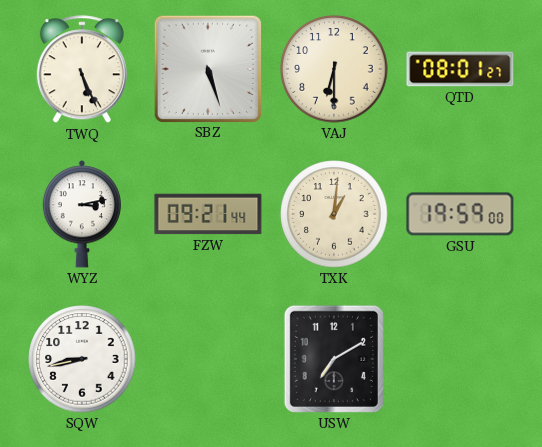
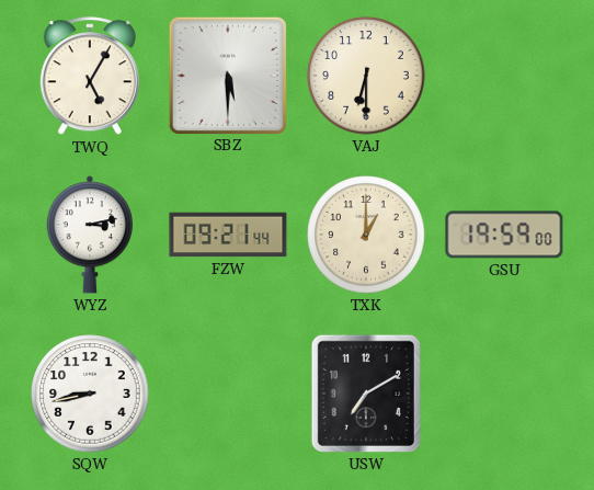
TWQ: 5:26 -> 5:05
SBZ: 5:27 -> 5:30
QTD: 08:01 -> none
TXK: 1:01 -> 1:00
